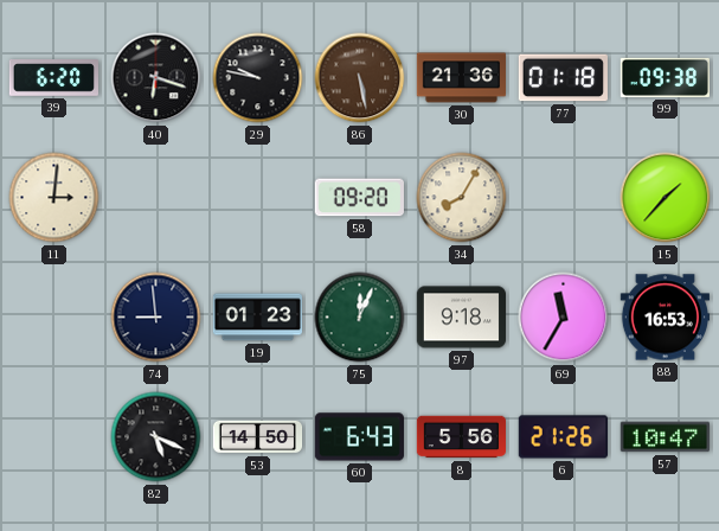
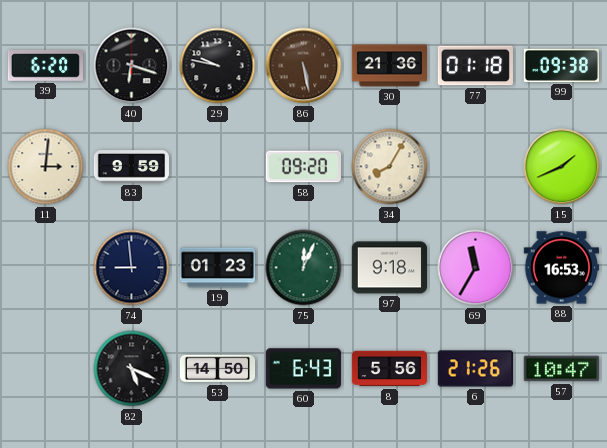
83: none -> 9:59
15: 1:37 -> 1:41
